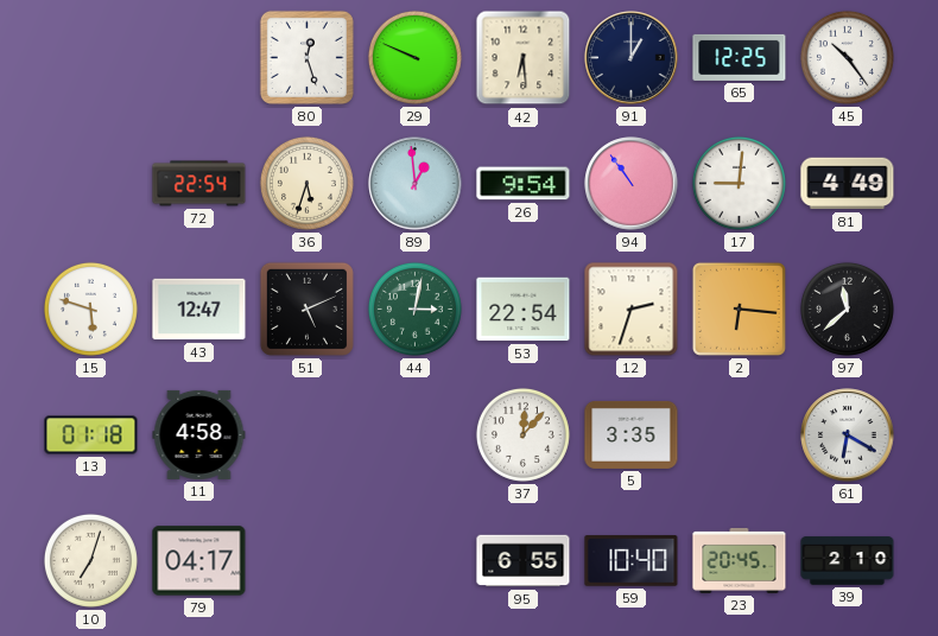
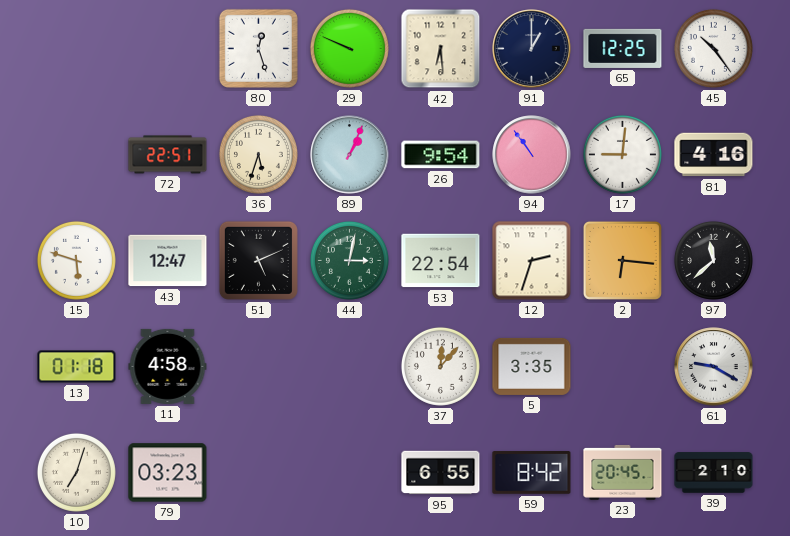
72: 22:54 -> 22:51
89: 12:59 -> 1:04
81: 4:49 -> 4:16
61: 6:20 -> 9:20
79: 04:17 -> 03:23
59: 10:40 -> 8:42
